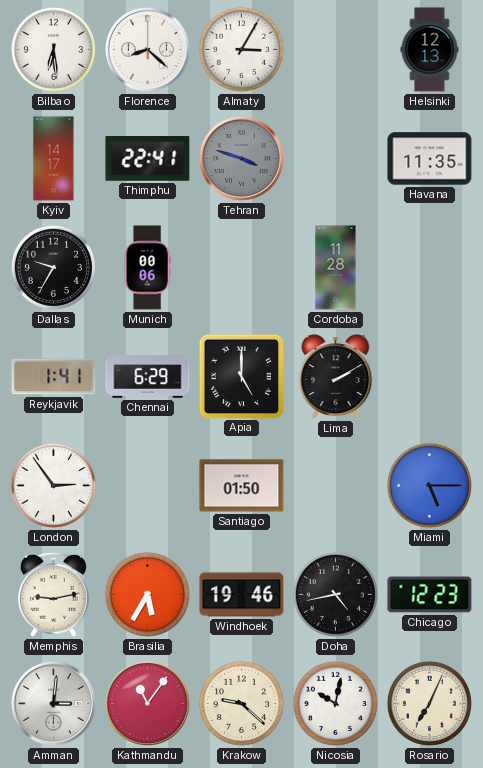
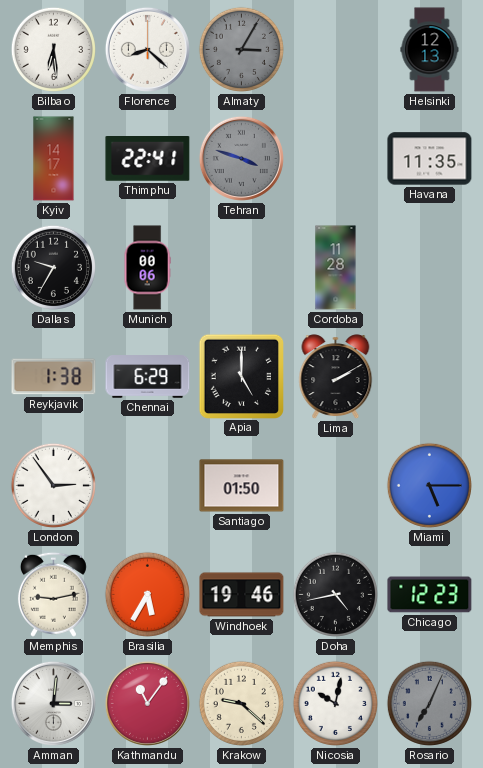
Almaty dial: white -> grey
Reykjavik: 1:41 -> 1:38
Rosario dial: cream -> grey
